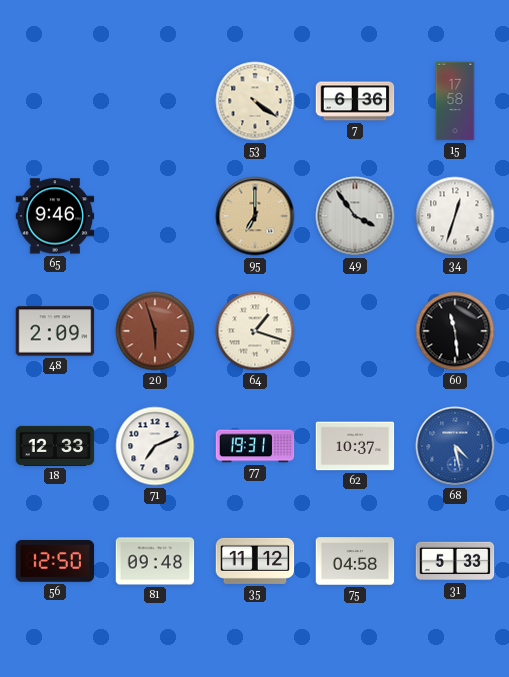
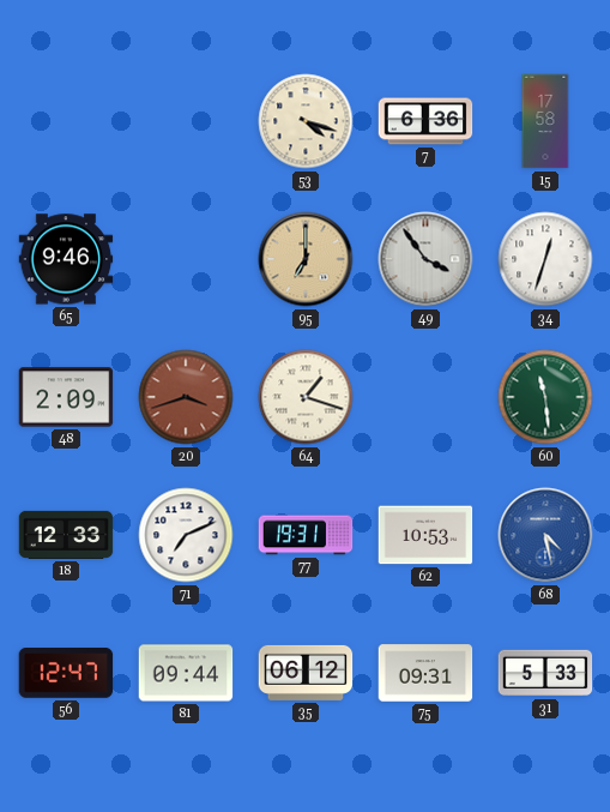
53: 4:21 -> 4:18
20: 5:57 -> 3:42
60 dial: black -> green
62: 10:37 -> 10:53
56: 12:50 -> 12:47
81: 09:48 -> 09:44
35: 11:12 -> 06:12
75: 04:58 -> 09:31
